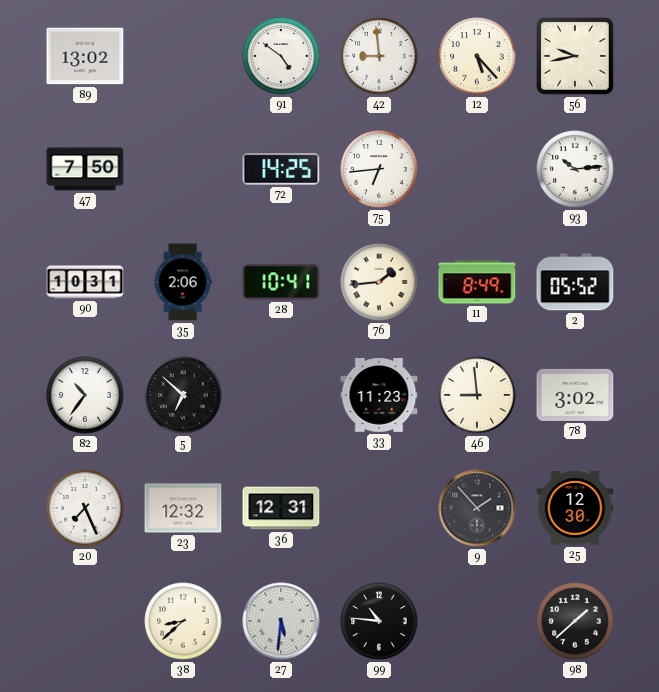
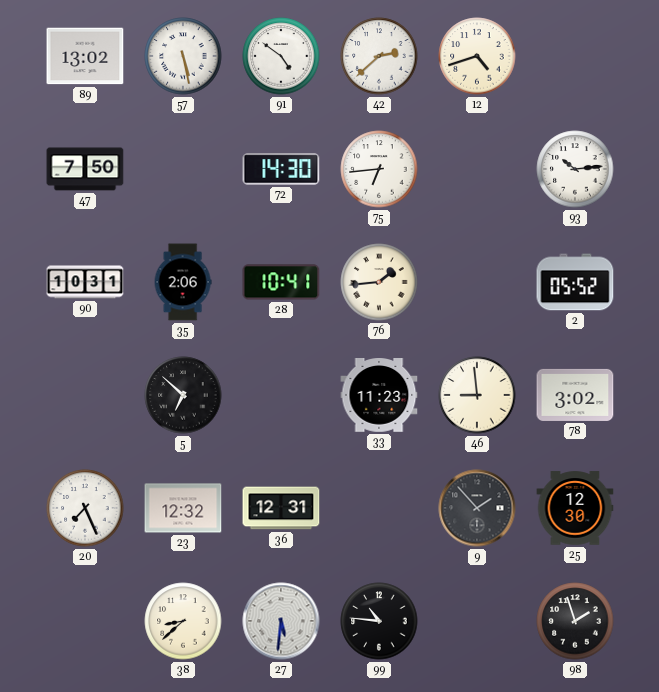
57: none -> 5:28
42: 8:59 -> 2:38
12: 5:23 -> 4:42
56: 9:43 -> none
72: 14:25 -> 14:30
11: 8:49 -> none
82: 10:36 -> none
98: 1:38 -> 1:57
